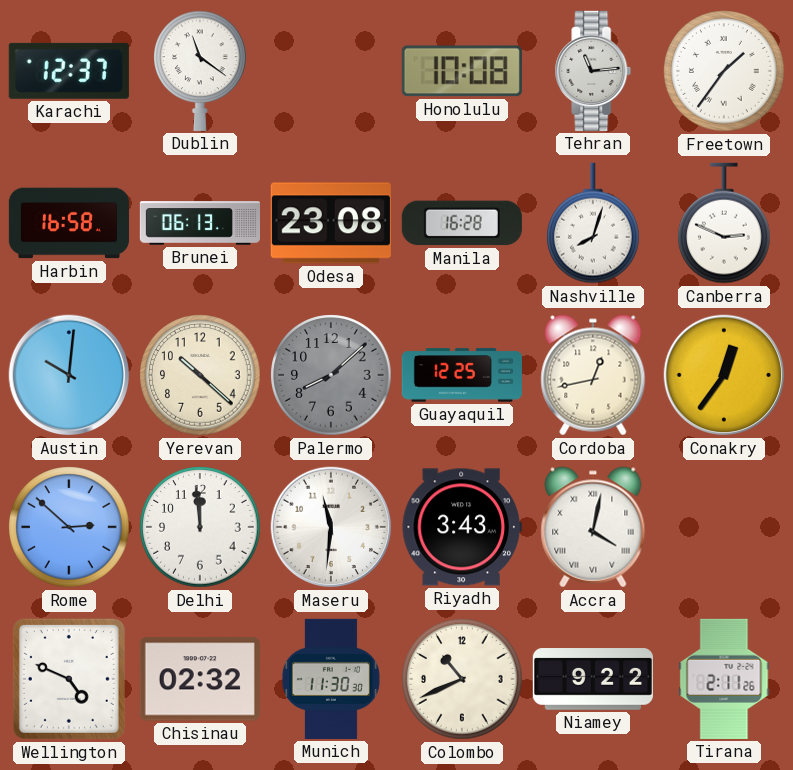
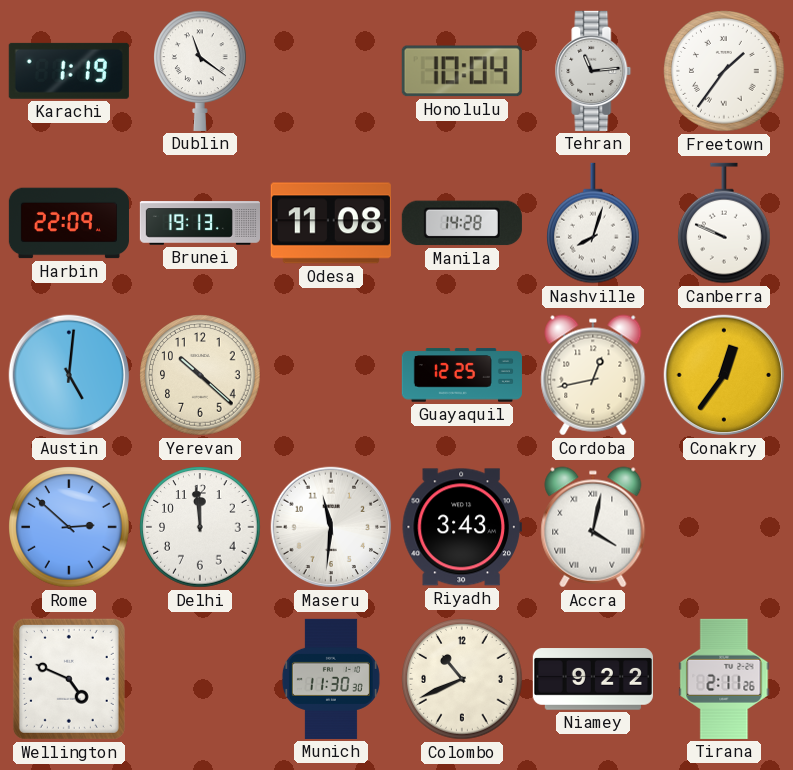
Karachi: 12:37 -> 1:19
Honolulu: 10:08 -> 10:04
Harbin: 16:58 -> 22:09
Brunei: 06:13 -> 19:13
Odesa: 23:08 -> 11:08
Manila: 16:28 -> 14:28
Canberra: 2:49 -> 9:49
Austin: 10:01 -> 5:01
Palermo: 8:08 -> none
Chisinau: 02:32 -> none
